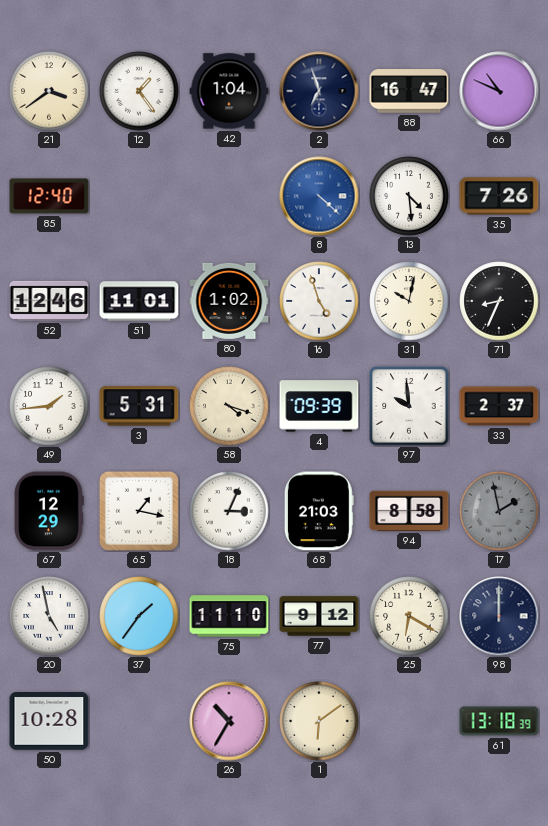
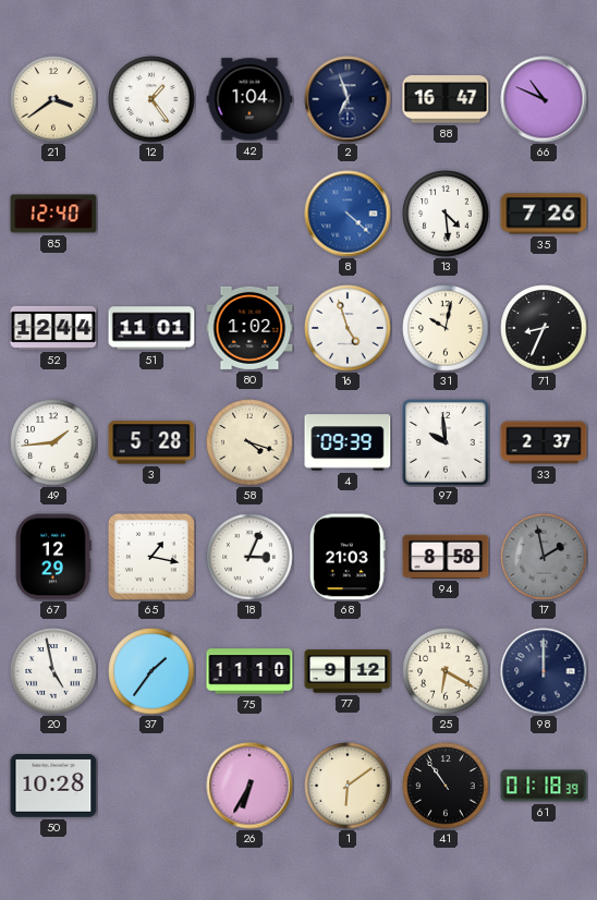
52: 12:46 -> 12:44
3: 5:31 -> 5:28
26: 10:35 -> 6:35
41: none -> 10:54
61: 13:18 -> 01:18
